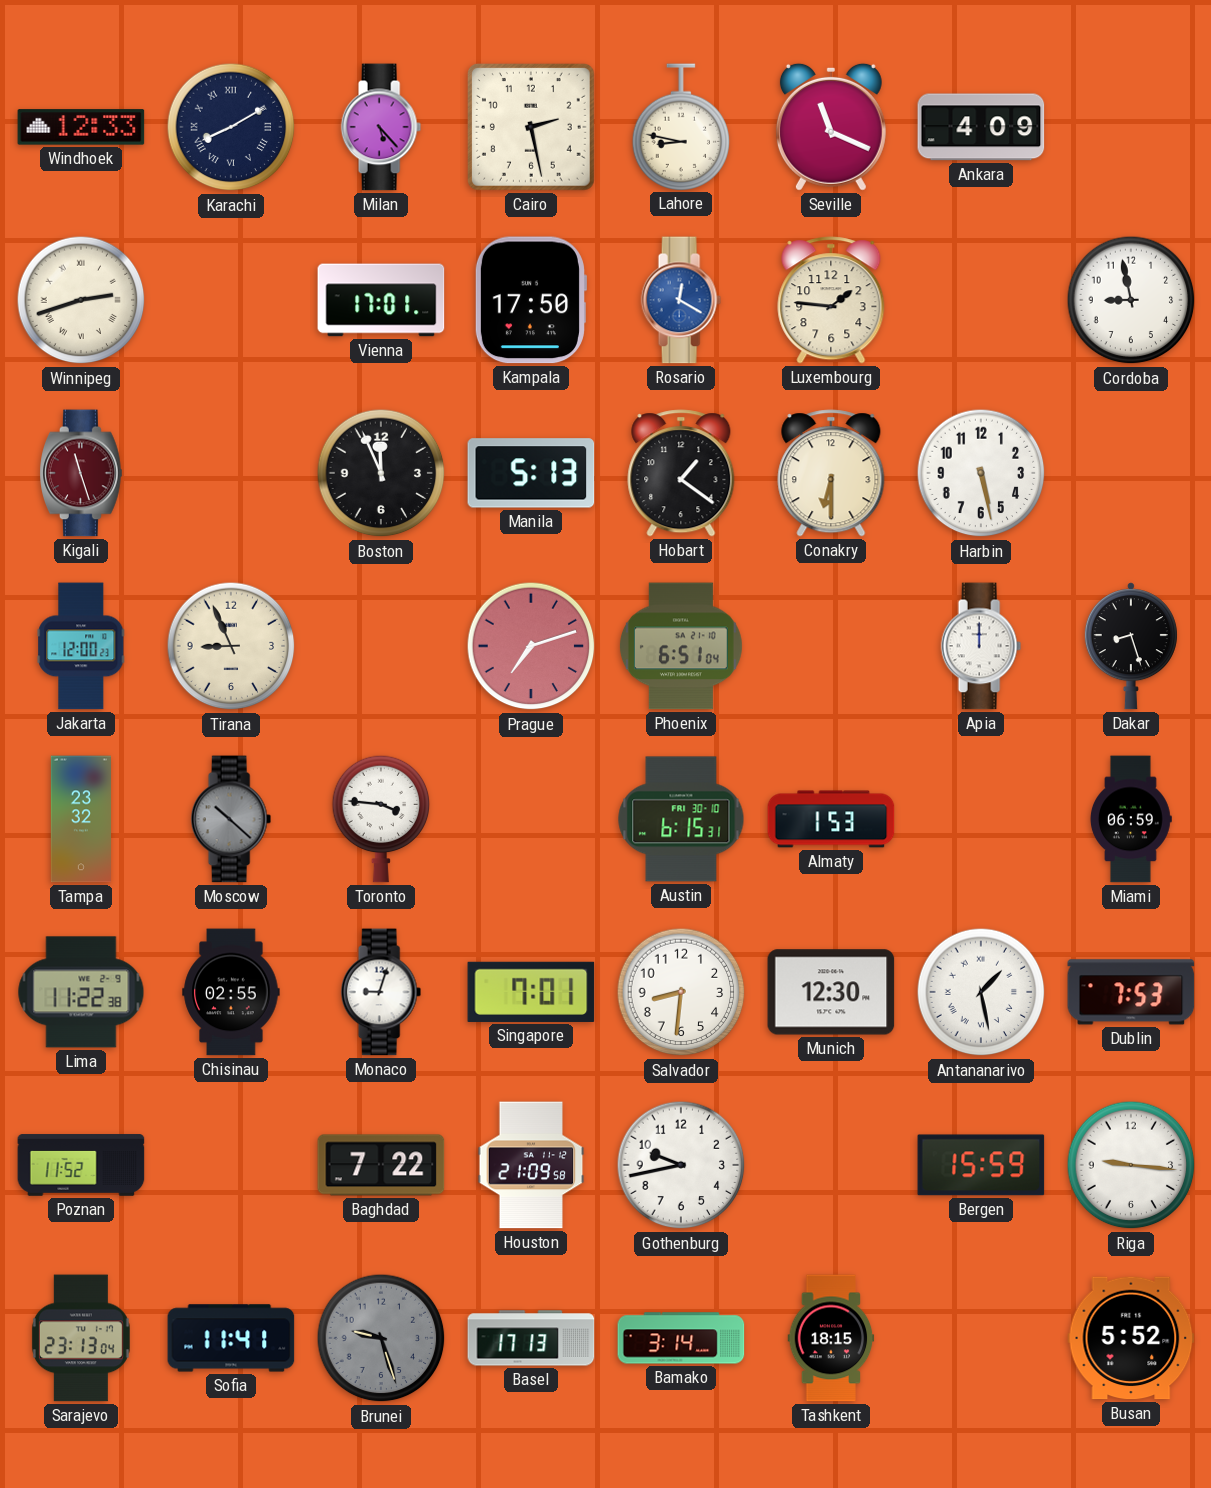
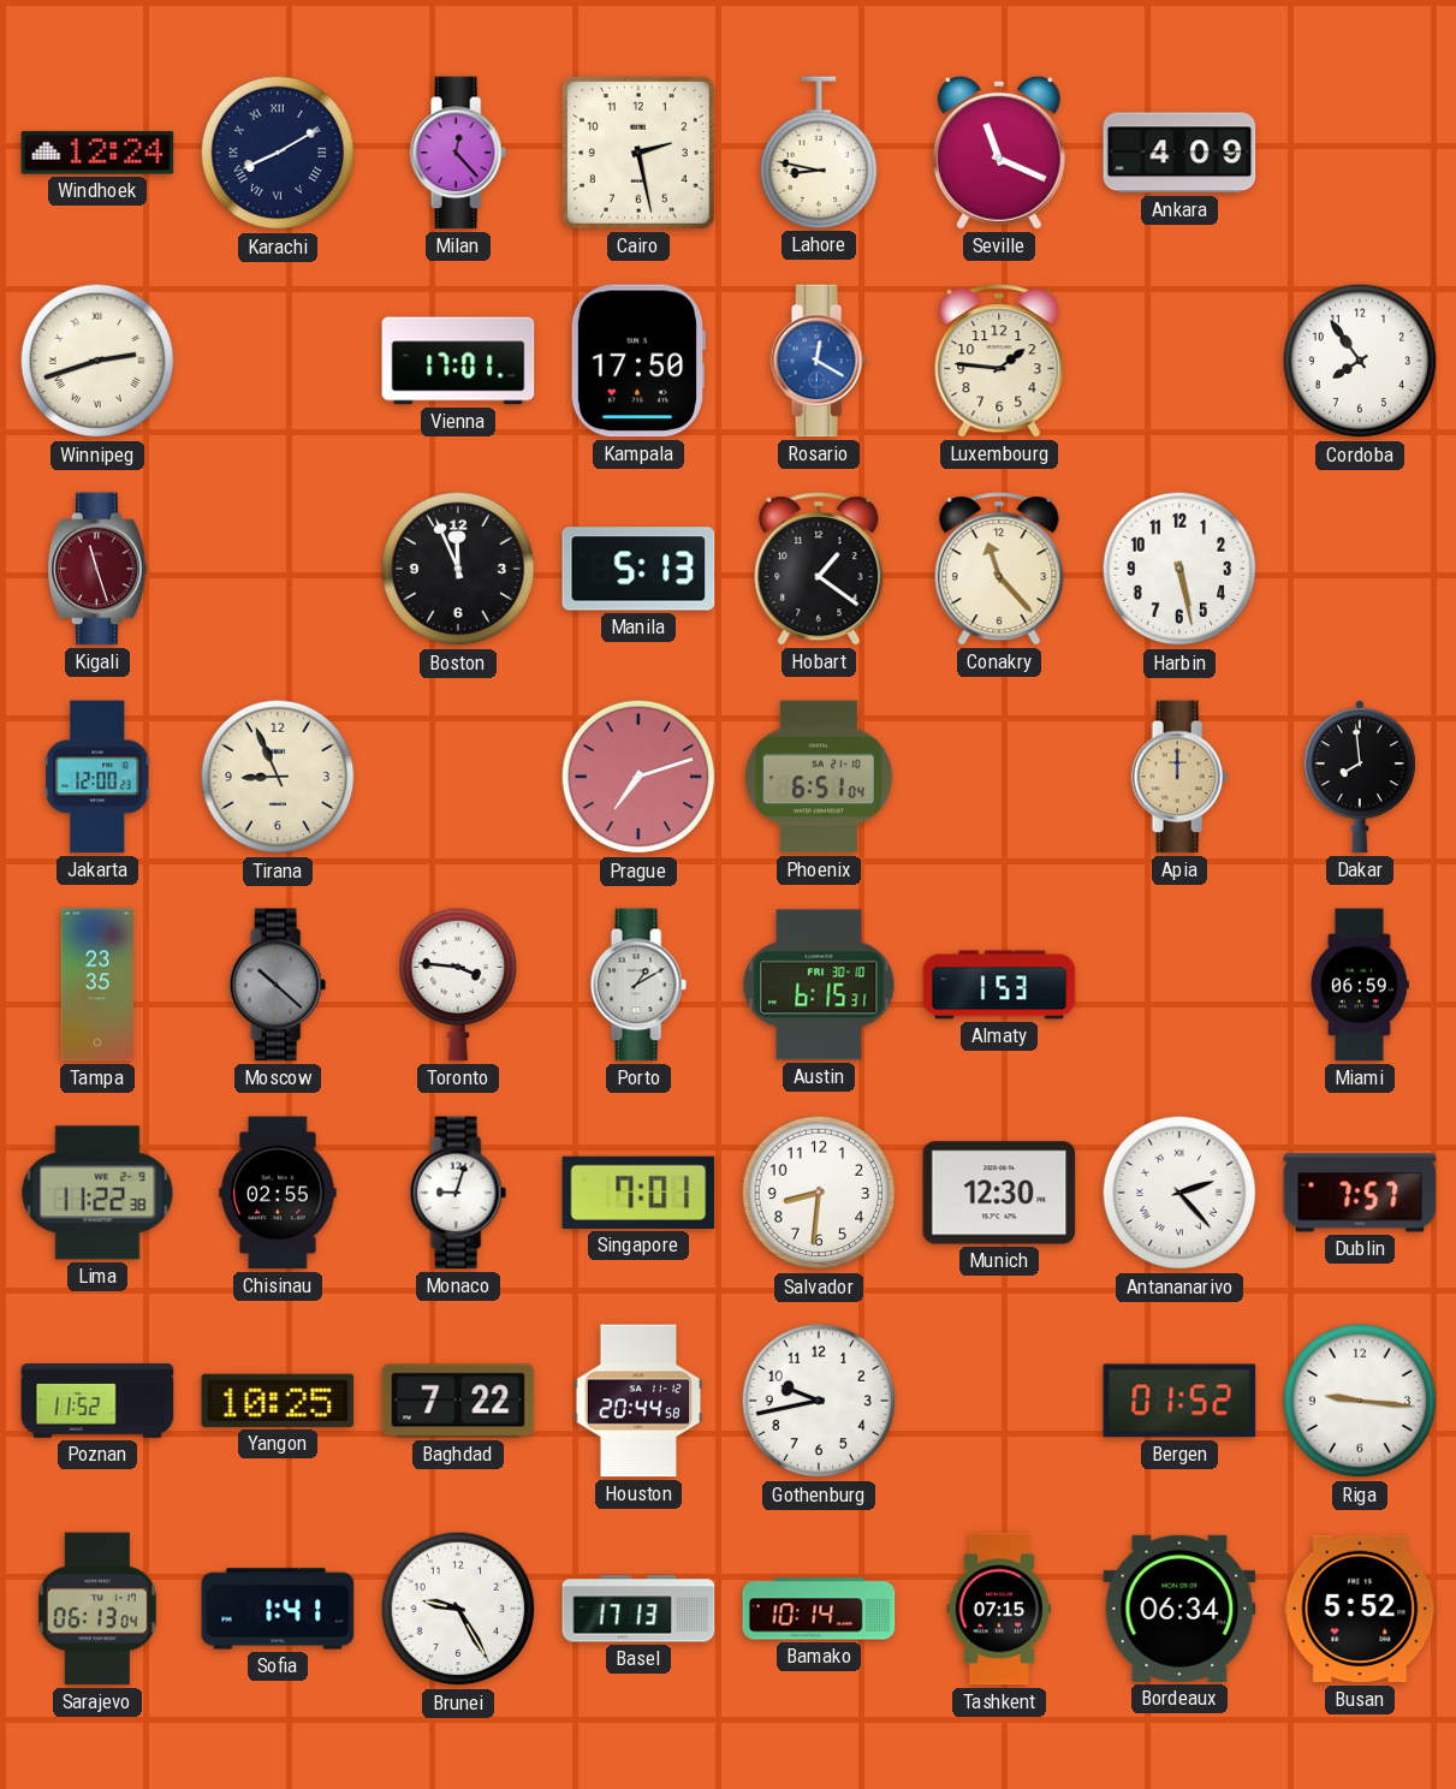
Windhoek: 12:33 -> 12:24
Milan: 5:23 -> 12:23
Cordoba: 8:58 -> 7:54
Conakry: 6:30 -> 11:23
Apia dial: white -> champagne
Dakar: 8:27 -> 7:59
Tampa: 23:32 -> 23:35
Porto: none -> 1:10
Antananarivo: 1:28 -> 2:23
Dublin: 7:53 -> 7:57
Yangon: none -> 10:25
Houston: 21:09 -> 20:44
Bergen: 15:59 -> 01:52
Sarajevo: 23:13 -> 06:13
Sofia: 11:41 -> 1:41
Brunei: 9:27 -> 9:25
Brunei dial: grey -> white
Bamako: 3:14 -> 10:14
Tashkent: 18:15 -> 07:15
Bordeaux: none -> 06:34
